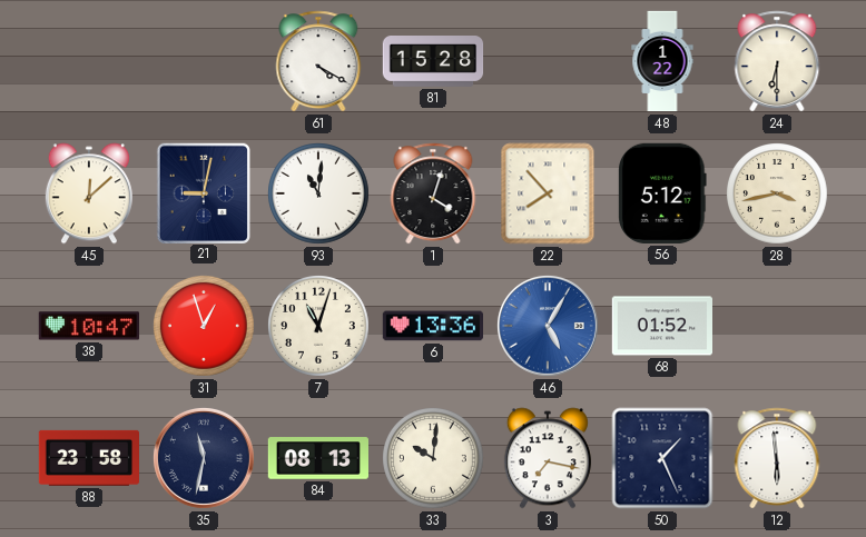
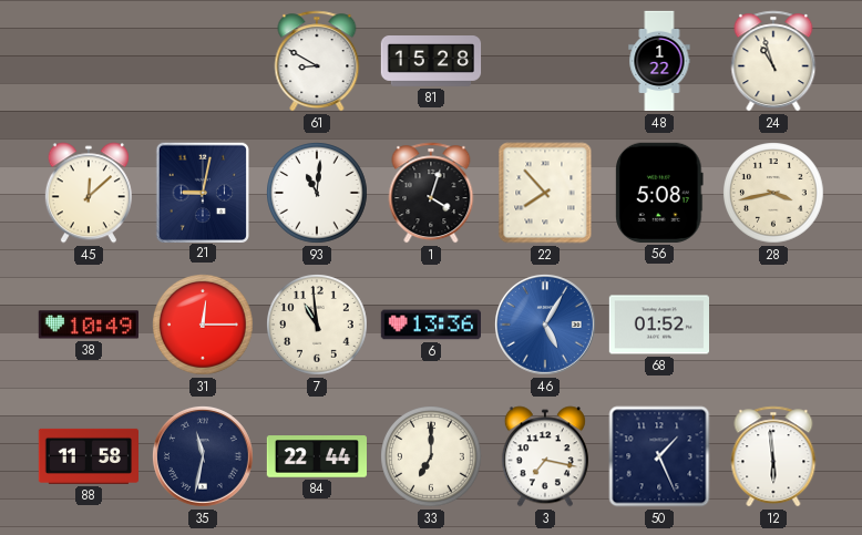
61: 4:20 -> 8:50
24: 6:30 -> 10:57
56: 5:12 -> 5:08
38: 10:47 -> 10:49
31: 12:57 -> 12:15
7: 11:03 -> 10:59
88: 23:58 -> 11:58
84: 08:13 -> 22:44
33: 10:01 -> 7:00
